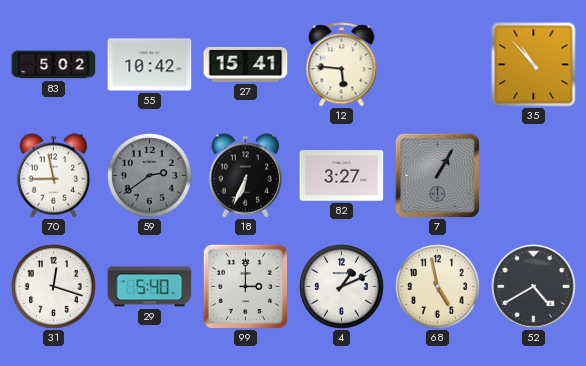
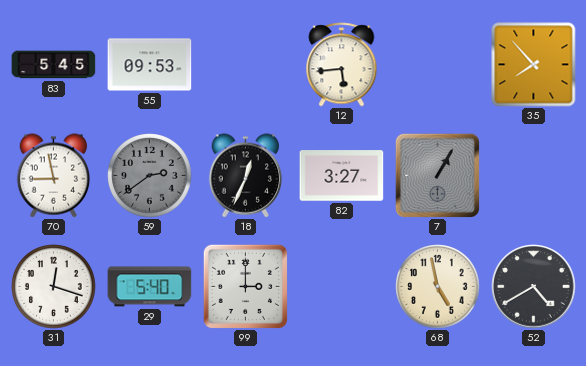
83: 5:02 -> 5:45
55: 10:42 -> 09:53
27: 15:41 -> none
12: 5:46 -> 5:44
35: 10:53 -> 7:53
18: 6:34 -> 12:34
4: 1:11 -> none
